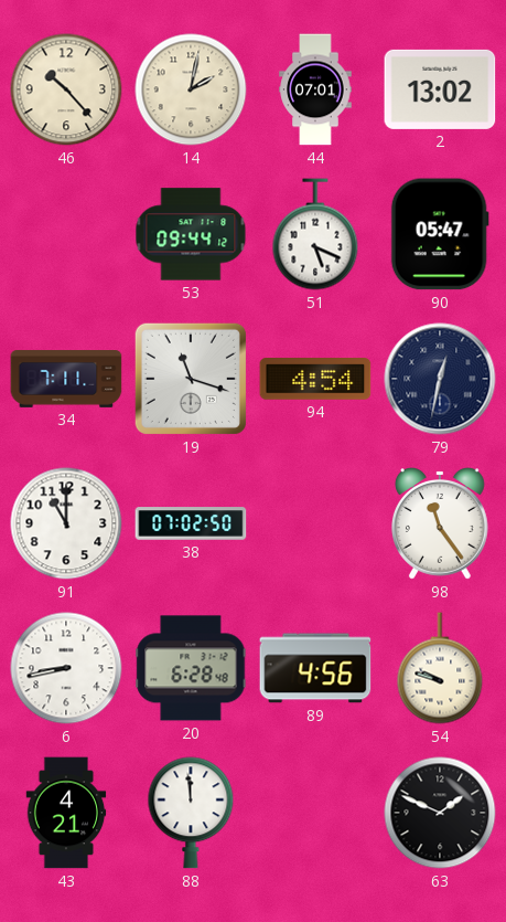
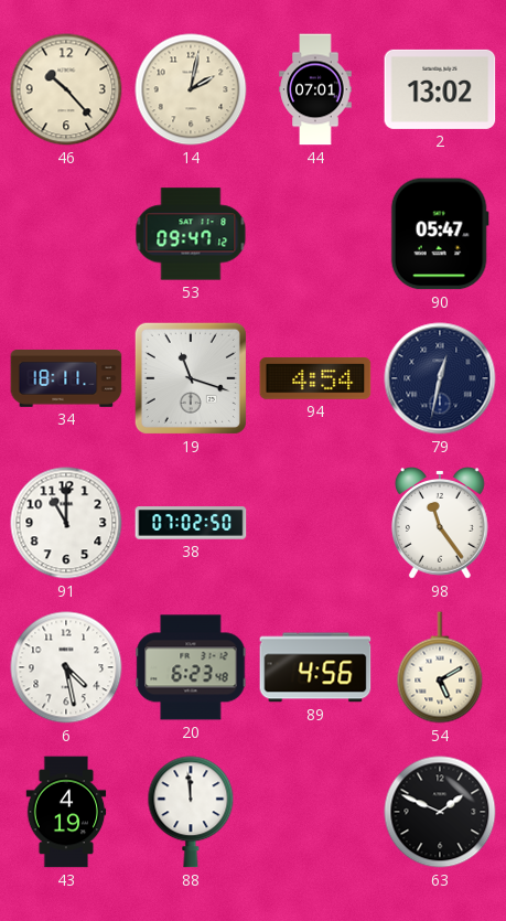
53: 09:44 -> 09:47
51: 5:19 -> none
34: 7:11 -> 18:11
6: 8:43 -> 4:28
20: 6:28 -> 6:23
54: 9:48 -> 5:10
43: 4:21 -> 4:19
